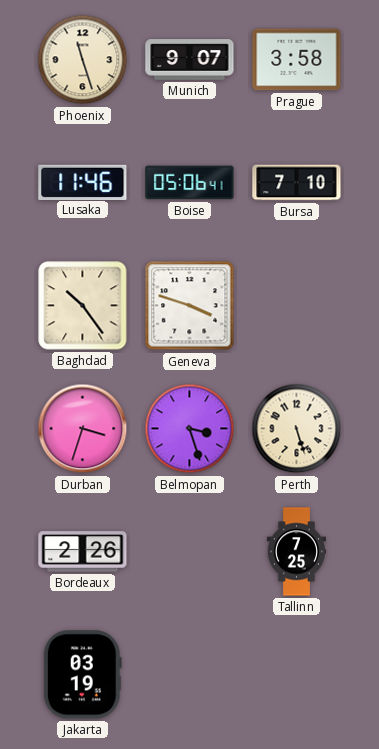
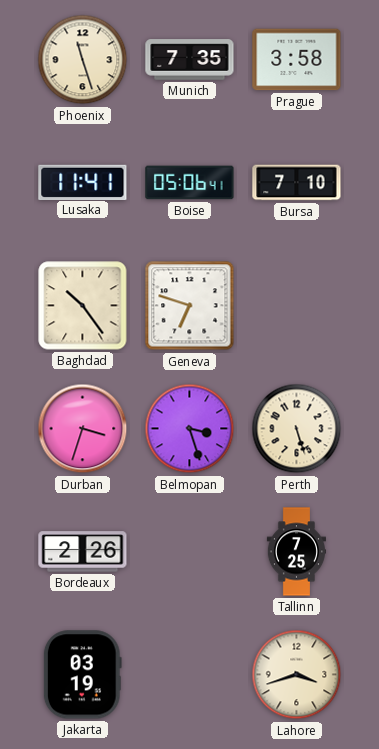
Munich: 9:07 -> 7:35
Lusaka: 11:46 -> 11:41
Geneva: 3:48 -> 6:48
Lahore: none -> 3:42
